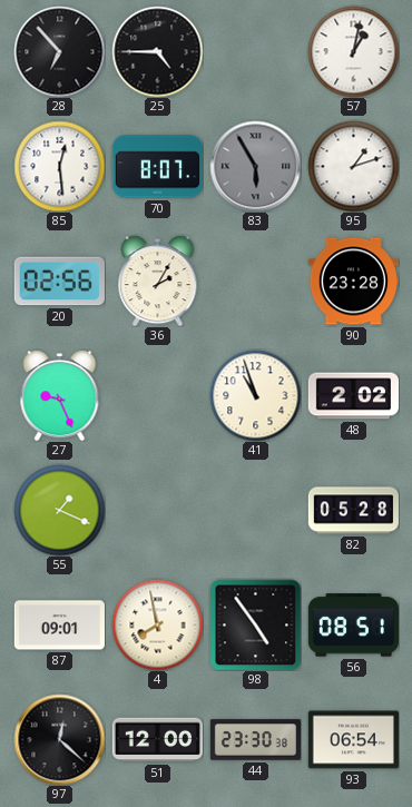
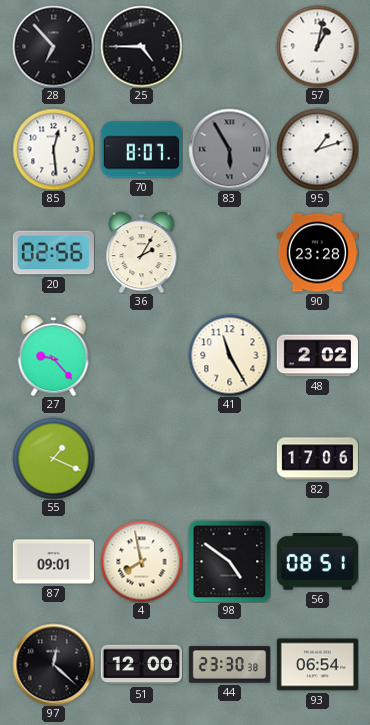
27: 9:26 -> 9:23
41: 10:57 -> 11:25
82: 05:28 -> 17:06
98: 4:54 -> 4:51
